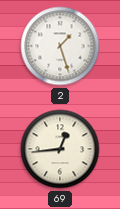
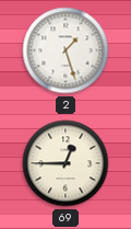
69: 12:44 -> 12:45
